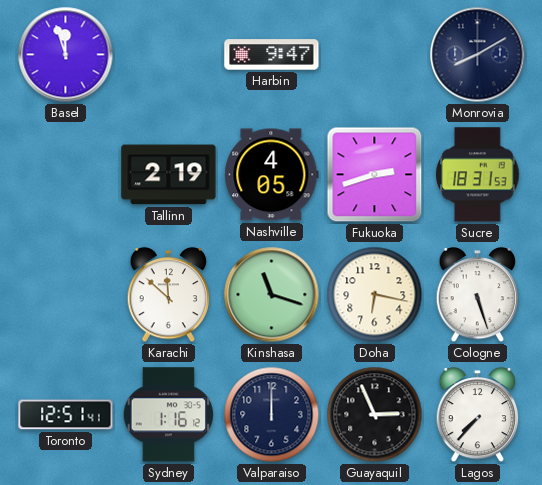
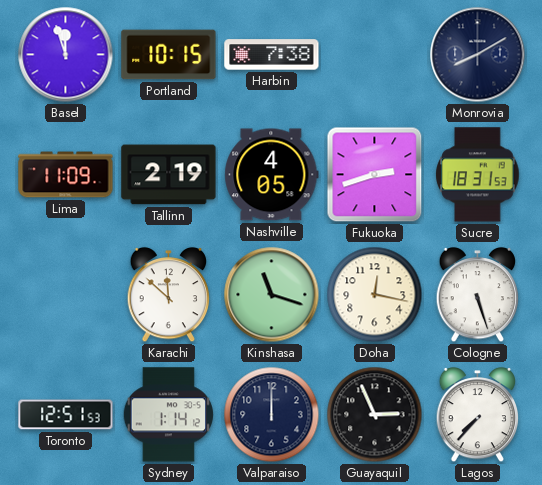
Portland: none -> 10:15
Harbin: 9:47 -> 7:38
Lima: none -> 11:09
Doha: 6:17 -> 12:17
Toronto: 12:51:41 -> 12:51:53
Sydney: 1:16 -> 1:14
